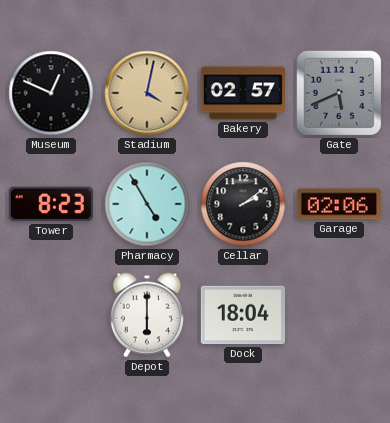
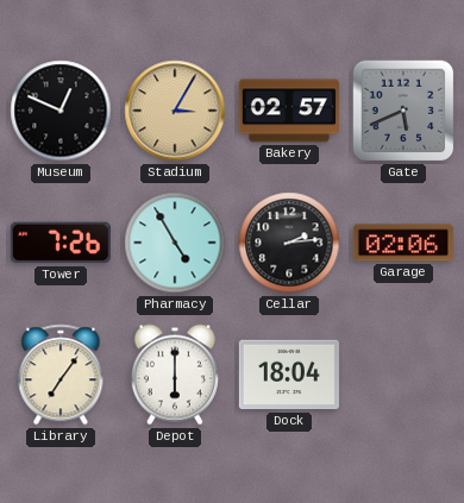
Stadium: 4:02 -> 3:05
Tower: 8:23 -> 7:26
Cellar: 2:09 -> 2:14
Library: none -> 7:06
